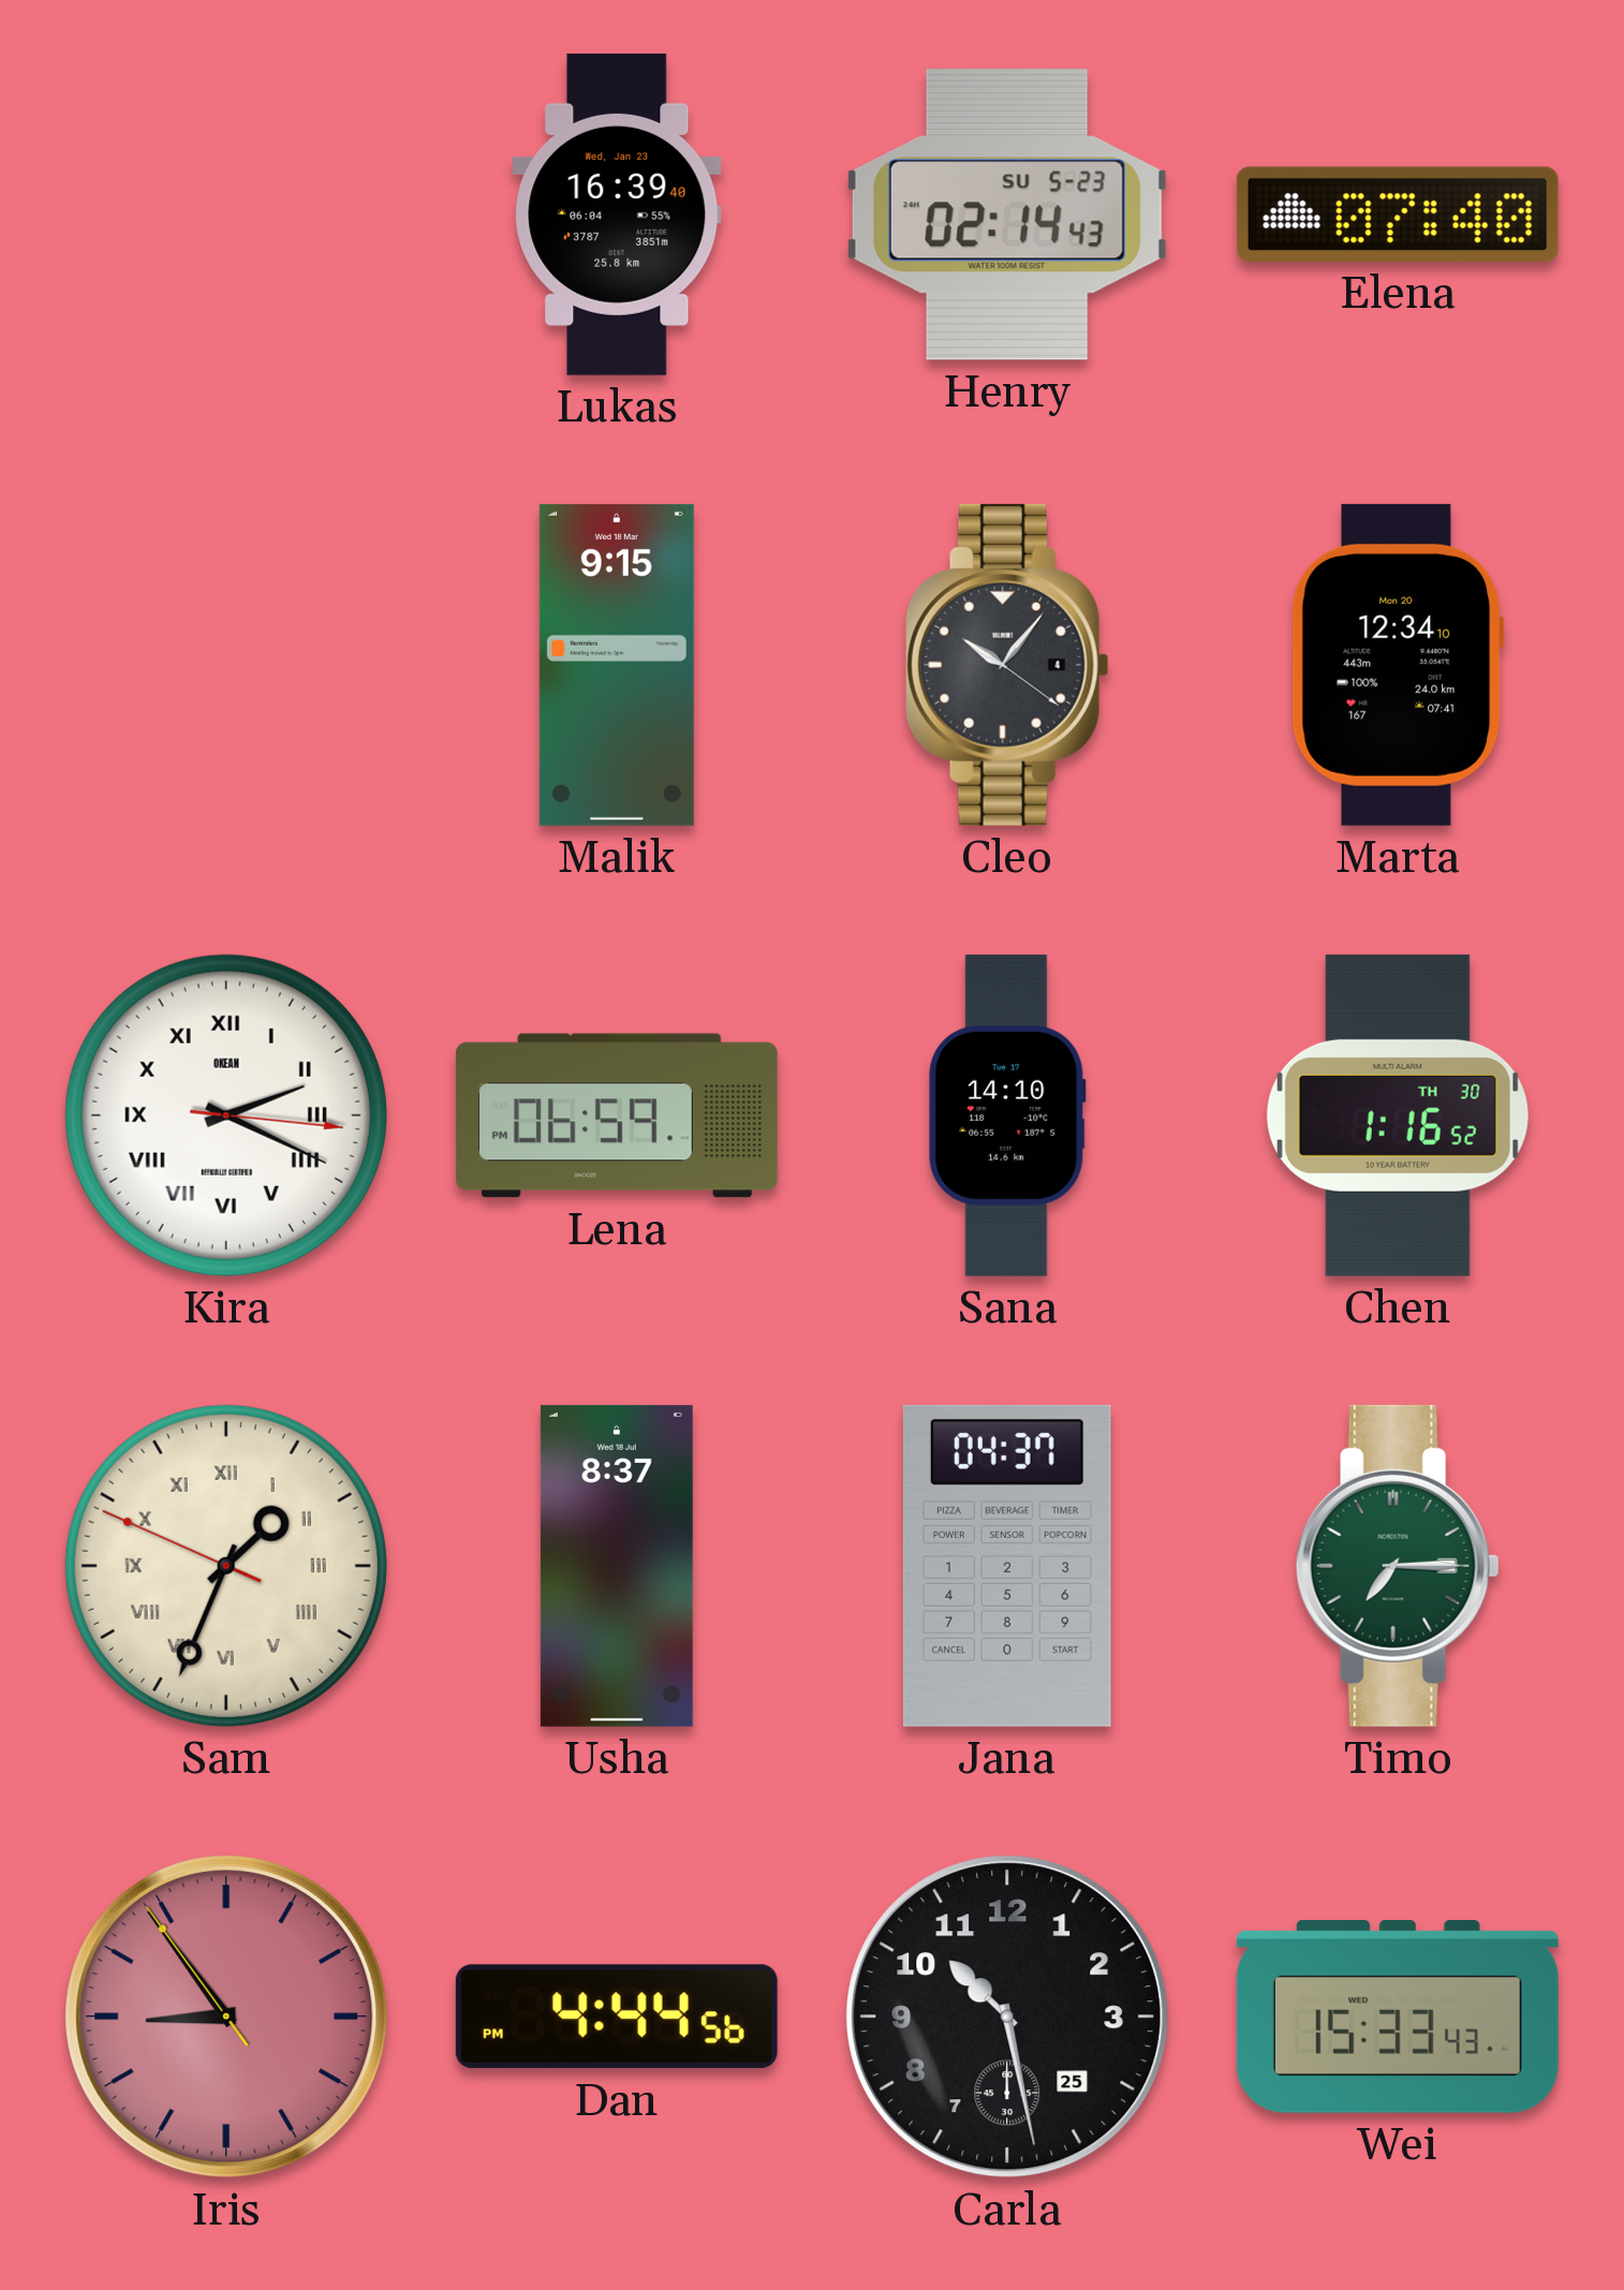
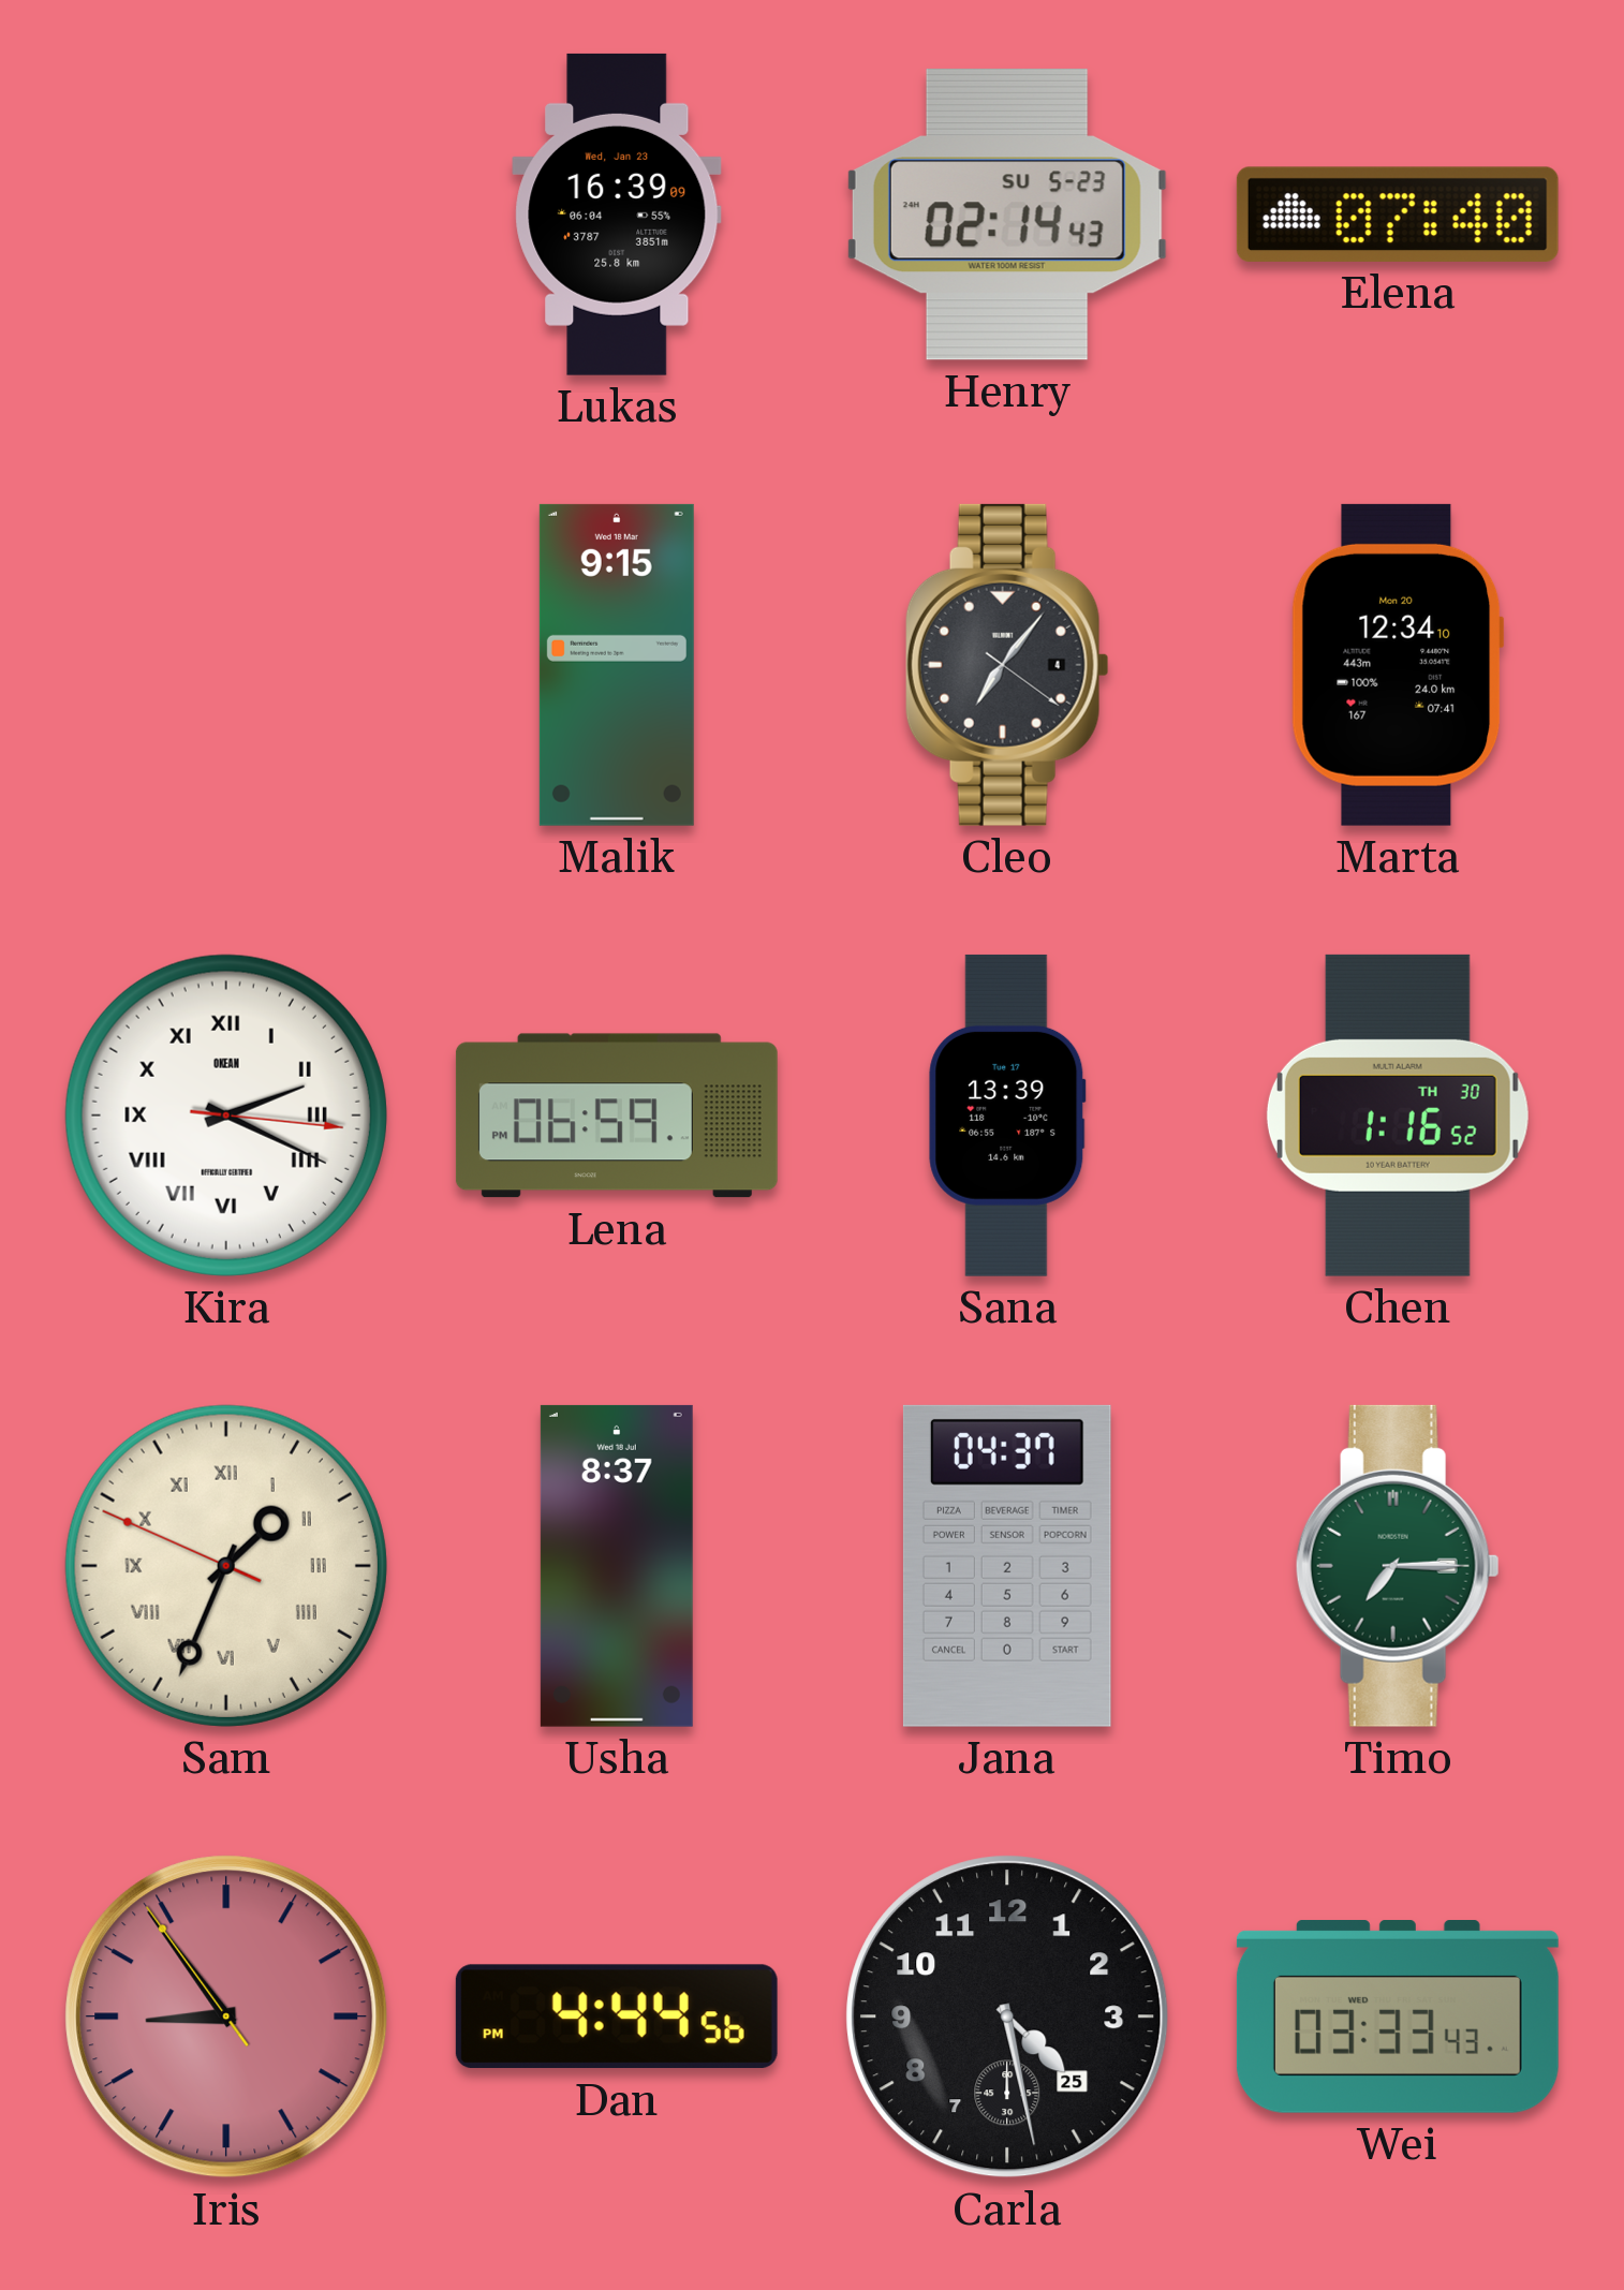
Lukas: 16:39:40 -> 16:39:09
Cleo: 10:06 -> 7:06
Sana: 14:10 -> 13:39
Carla: 10:28 -> 4:28
Wei: 15:33 -> 03:33
